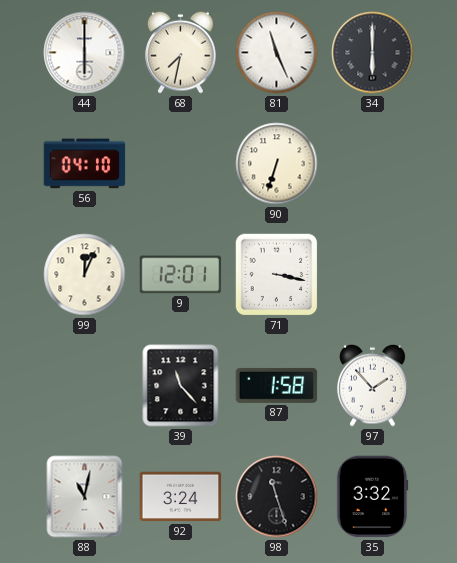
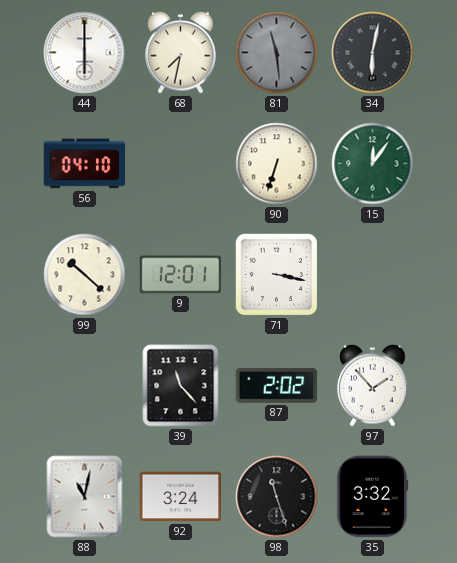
81: 11:26 -> 11:29
81 dial: white -> grey
34: 6:00 -> 6:02
15: none -> 12:06
99: 12:04 -> 10:22
87: 1:58 -> 2:02
